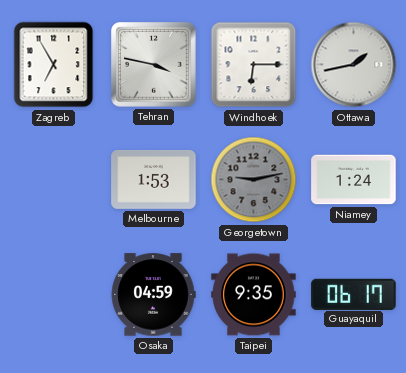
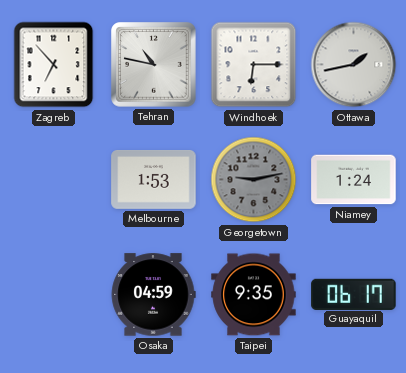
Zagreb: 6:55 -> 6:53
Tehran: 3:47 -> 10:47
